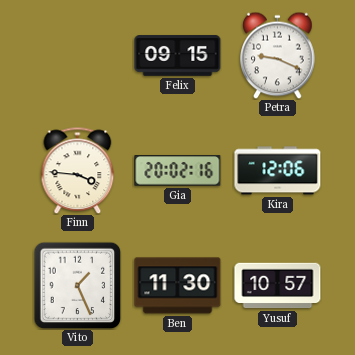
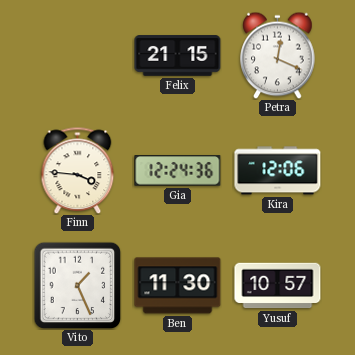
Felix: 09:15 -> 21:15
Petra: 9:19 -> 12:19
Gia: 20:02 -> 12:24
